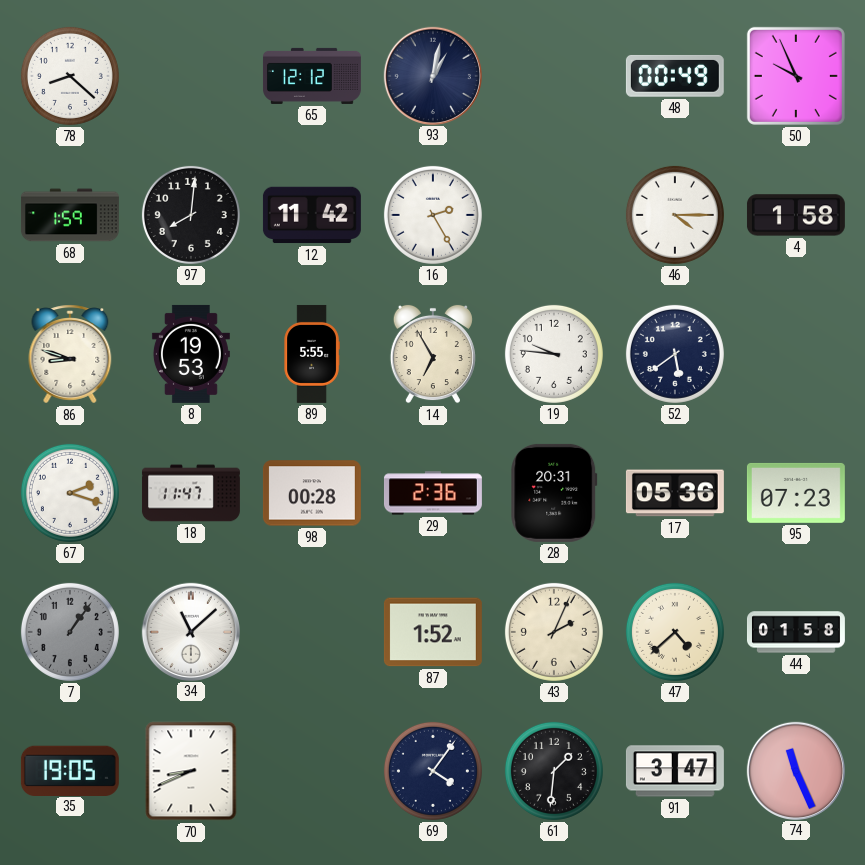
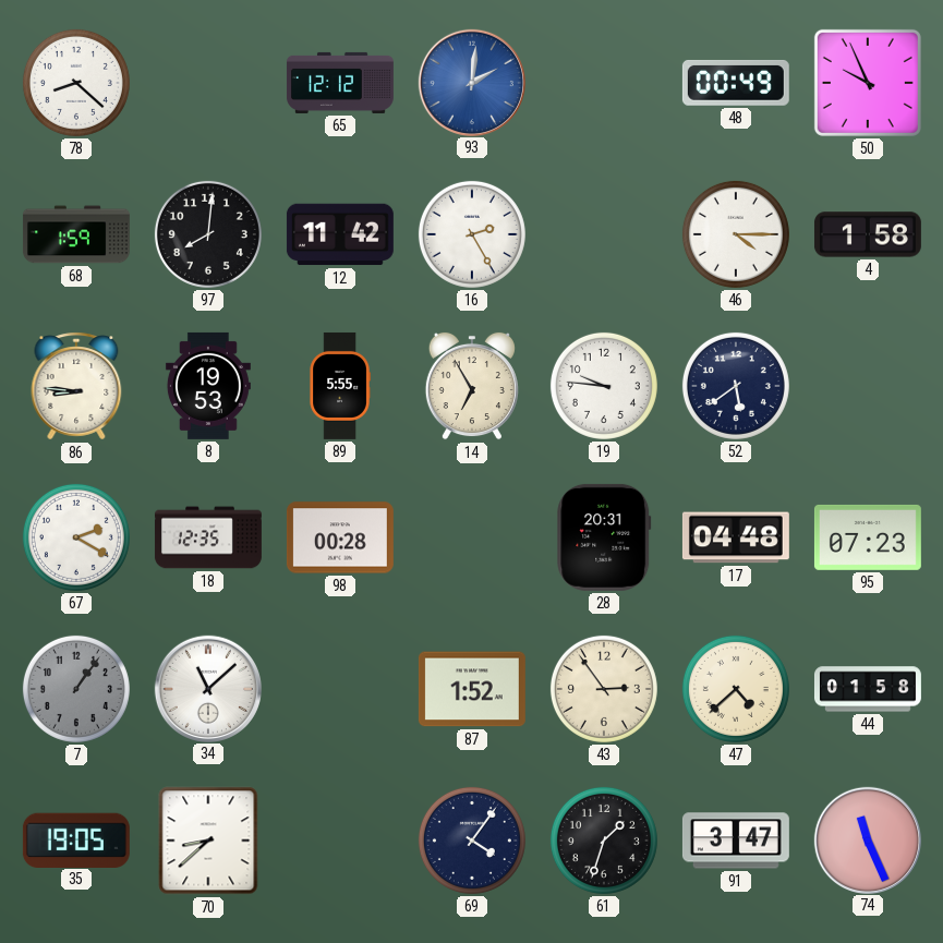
93: 1:02 -> 2:01
93 dial: navy -> blue
86: 8:48 -> 8:46
67: 2:18 -> 2:20
18: 11:47 -> 12:35
29: 2:36 -> none
17: 05:36 -> 04:48
43: 2:04 -> 2:54
70: 8:41 -> 8:38
61: 1:31 -> 1:33
